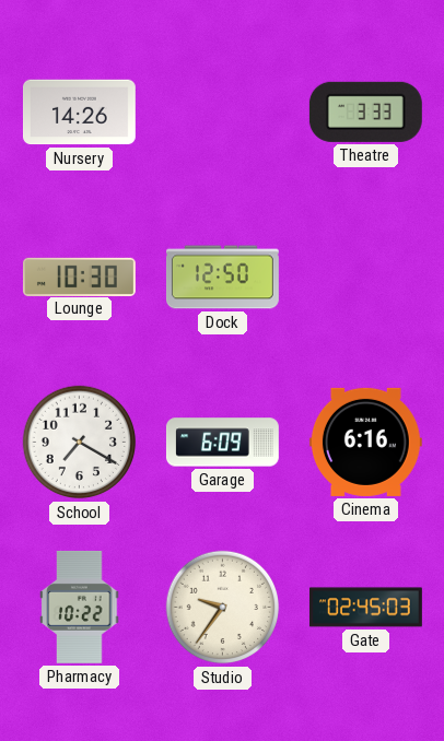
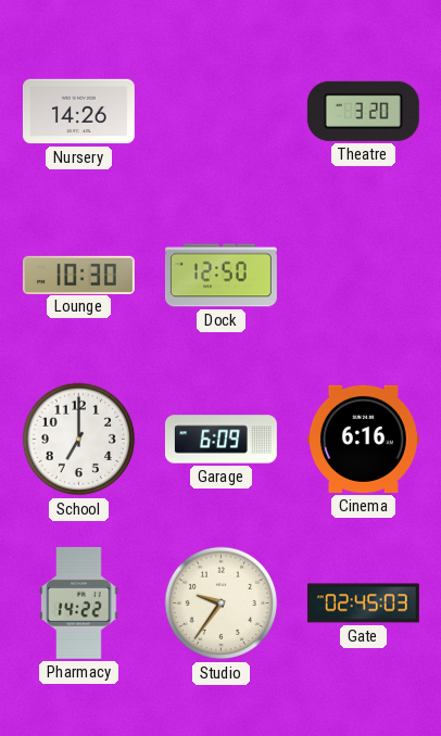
Theatre: 3:33 -> 3:20
School: 7:20 -> 7:00
Pharmacy: 10:22 -> 14:22
